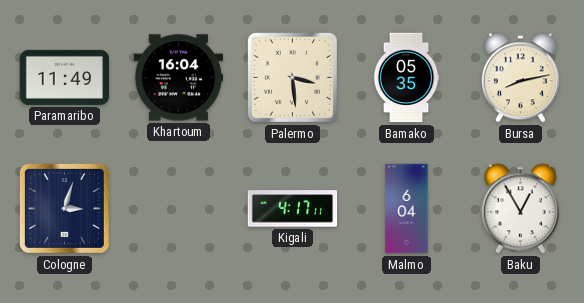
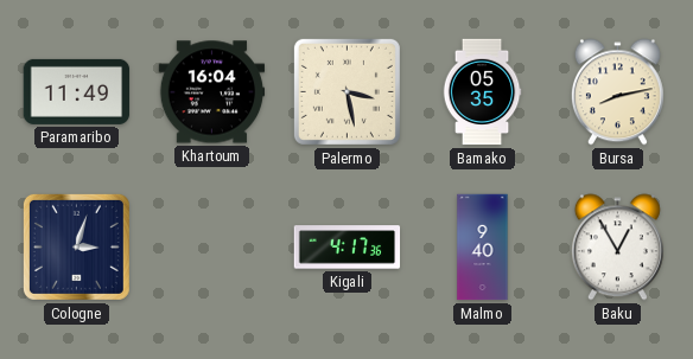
Palermo: 3:29 -> 3:28
Kigali: 4:17:11 -> 4:17:36
Malmo: 6:04 -> 9:40
